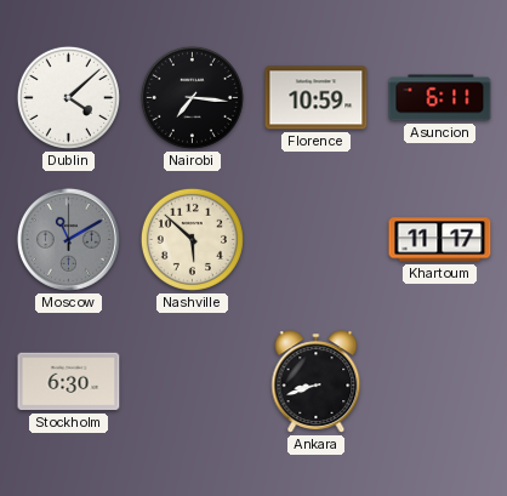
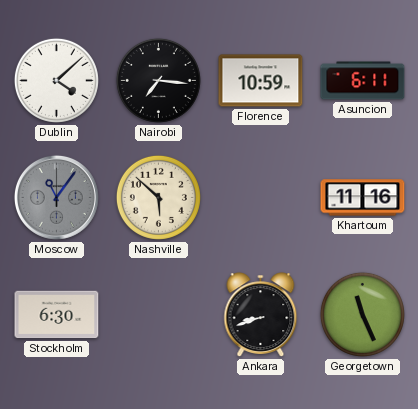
Moscow: 11:10 -> 11:06
Khartoum: 11:17 -> 11:16
Georgetown: none -> 11:26
